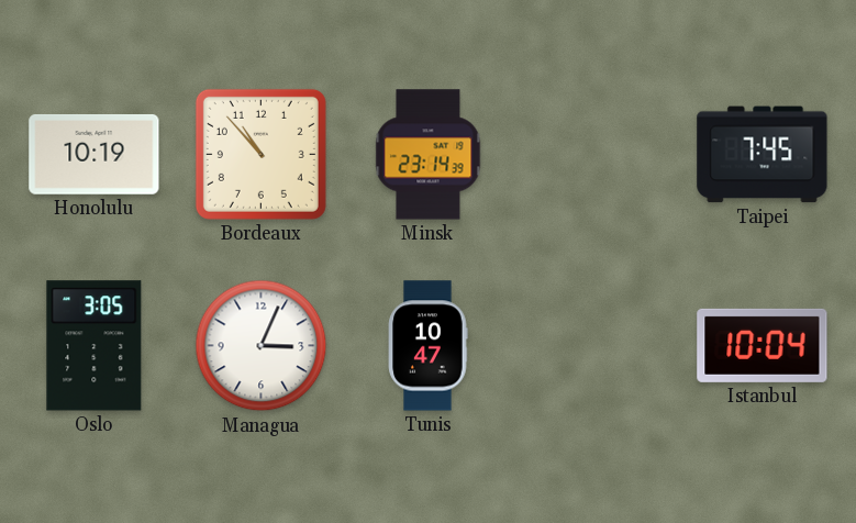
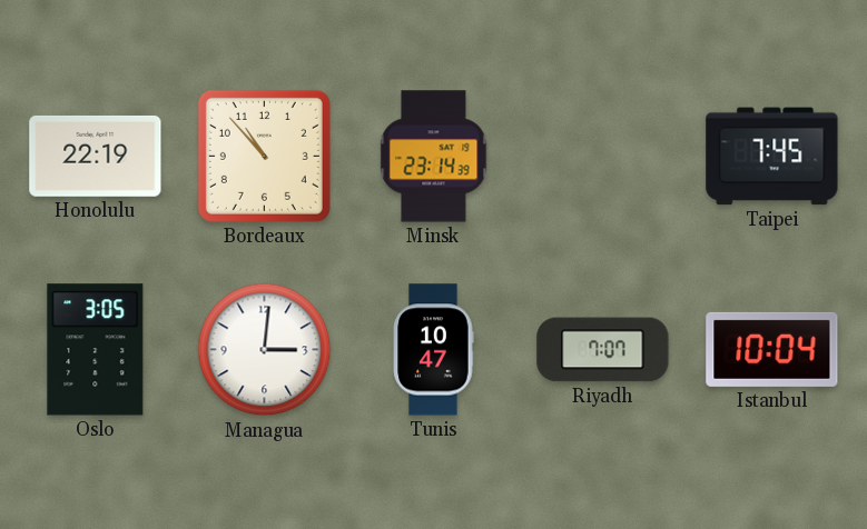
Honolulu: 10:19 -> 22:19
Managua: 3:04 -> 3:01
Riyadh: none -> 7:07
